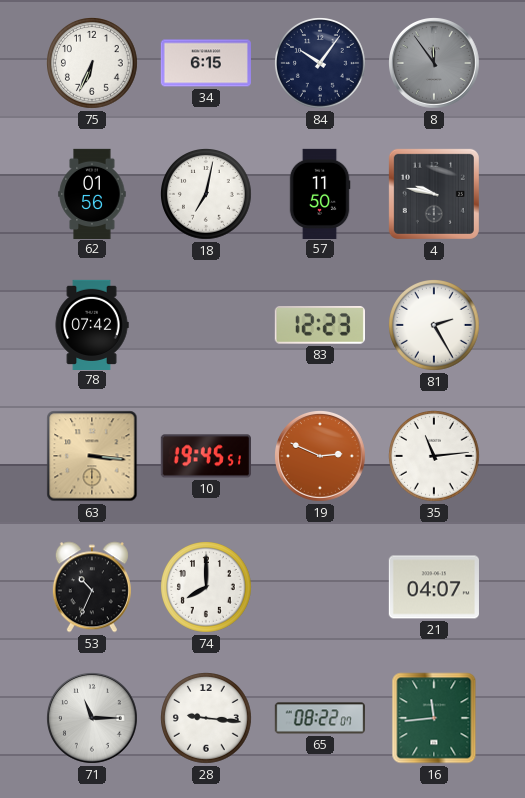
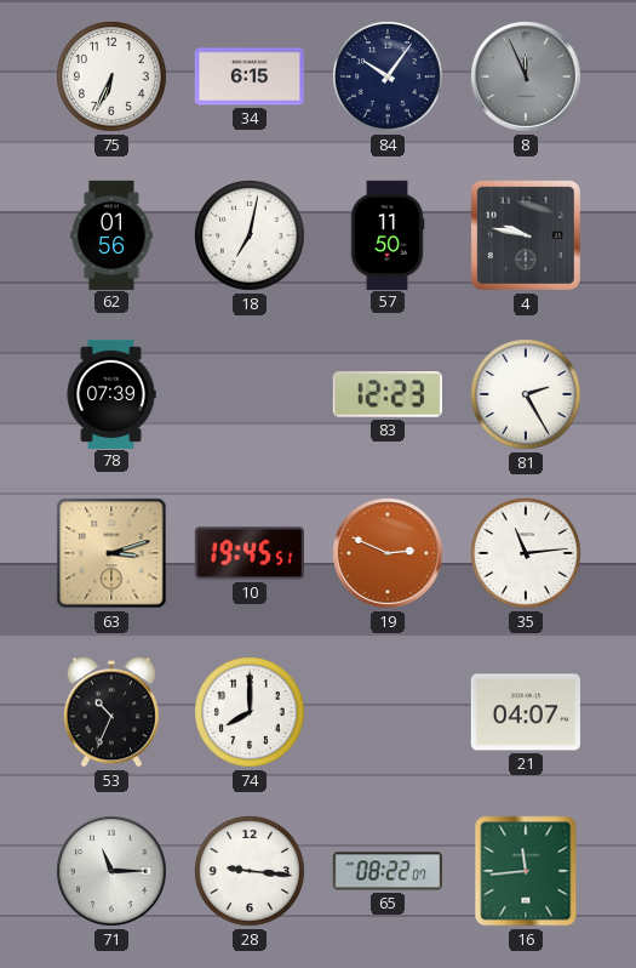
8: 11:54 -> 11:56
78: 07:42 -> 07:39
63: 3:16 -> 3:12
